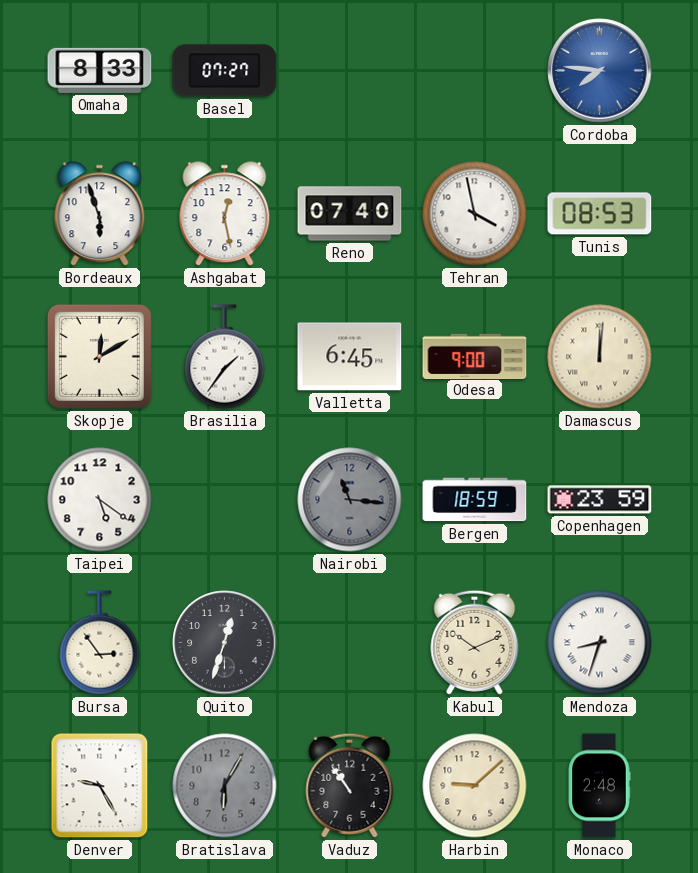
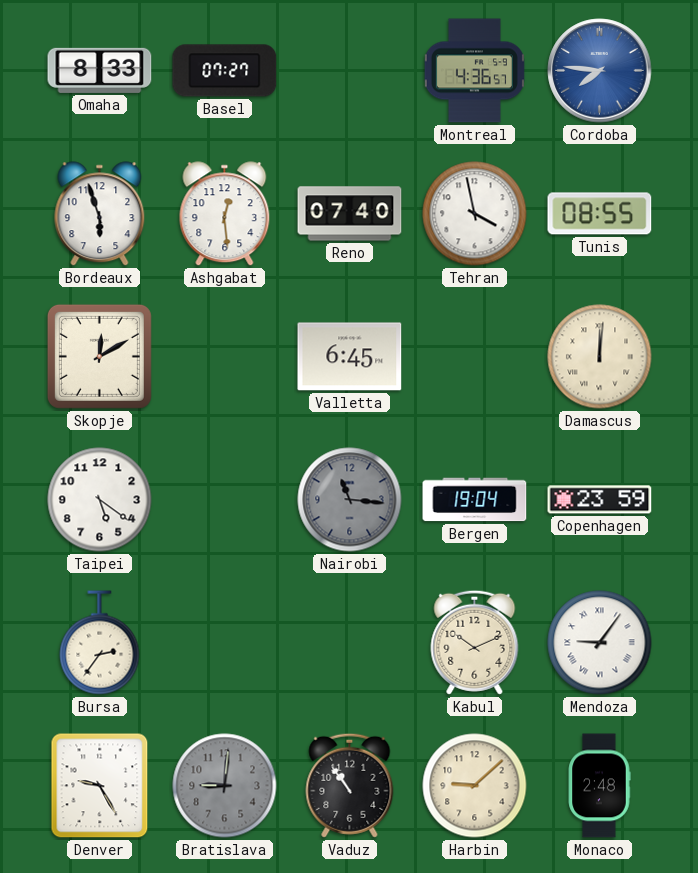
Montreal: none -> 4:36
Ashgabat: 12:28 -> 12:29
Tunis: 08:53 -> 08:55
Brasilia: 1:36 -> none
Odesa: 9:00 -> none
Bergen: 18:59 -> 19:04
Bursa: 2:54 -> 2:36
Quito: 12:33 -> none
Mendoza: 8:33 -> 9:06
Bratislava: 6:05 -> 9:01
